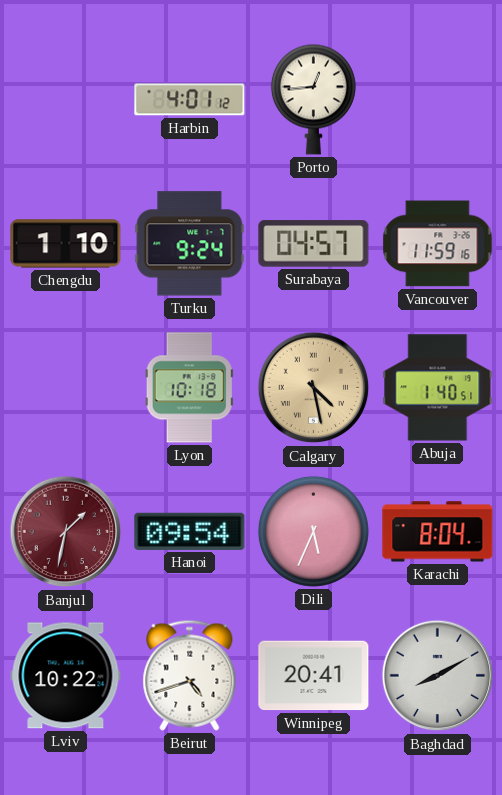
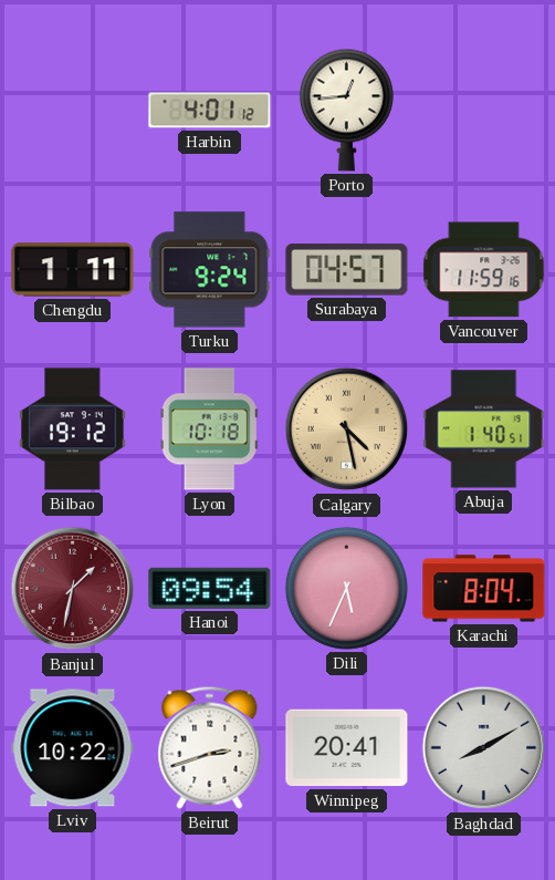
Chengdu: 1:10 -> 1:11
Bilbao: none -> 19:12
Beirut: 4:42 -> 2:42
